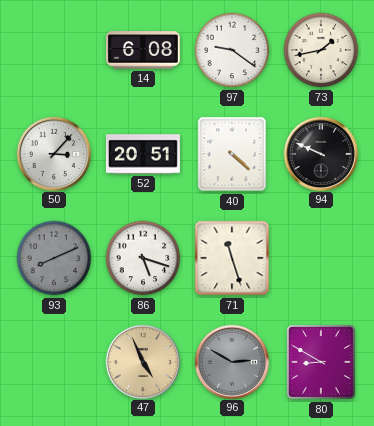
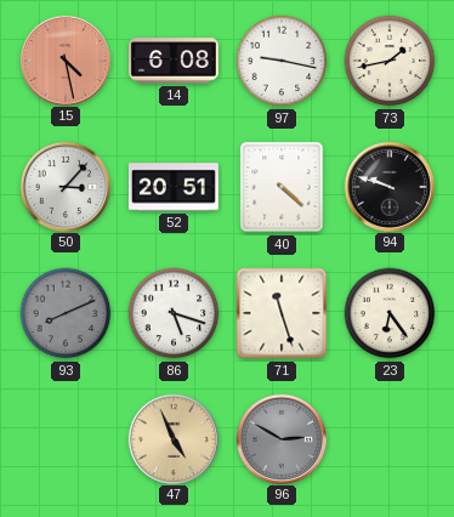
15: none -> 4:28
97: 9:21 -> 9:17
94: 9:49 -> 9:48
23: none -> 6:24
80: 8:50 -> none
